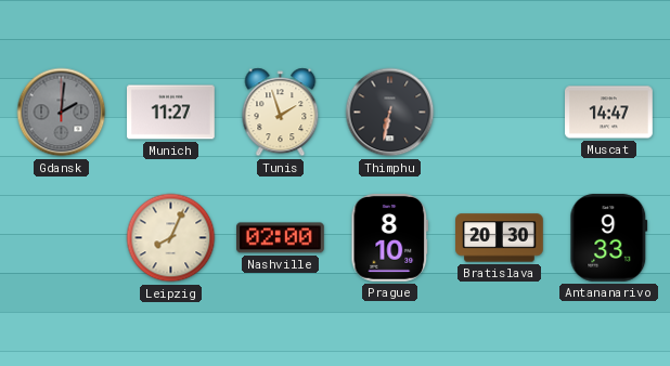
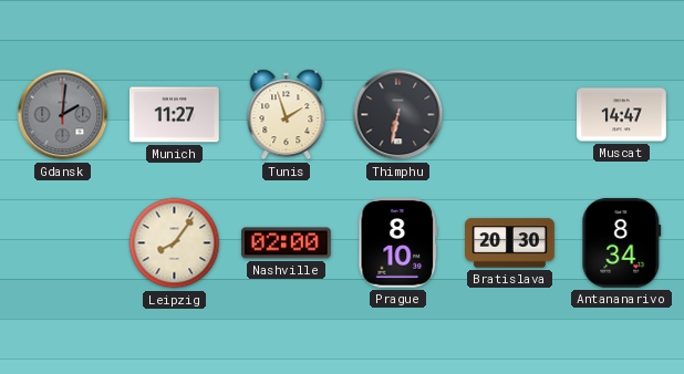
Leipzig: 8:04 -> 8:06
Antananarivo: 9:33 -> 8:34
